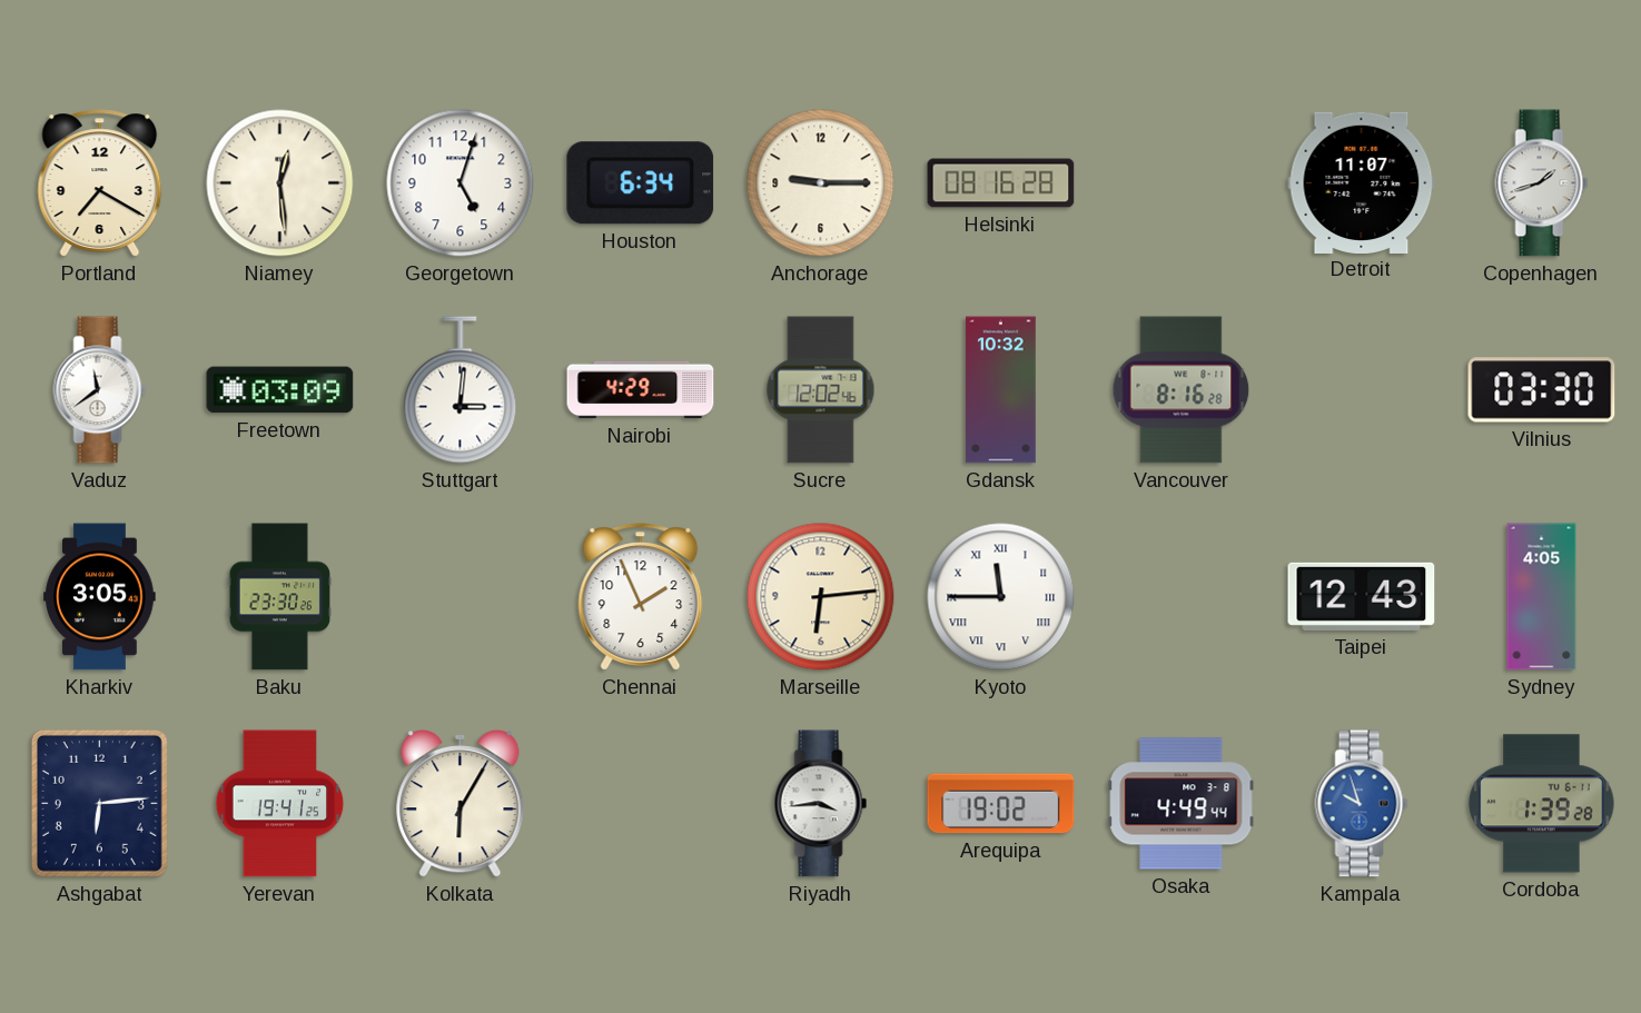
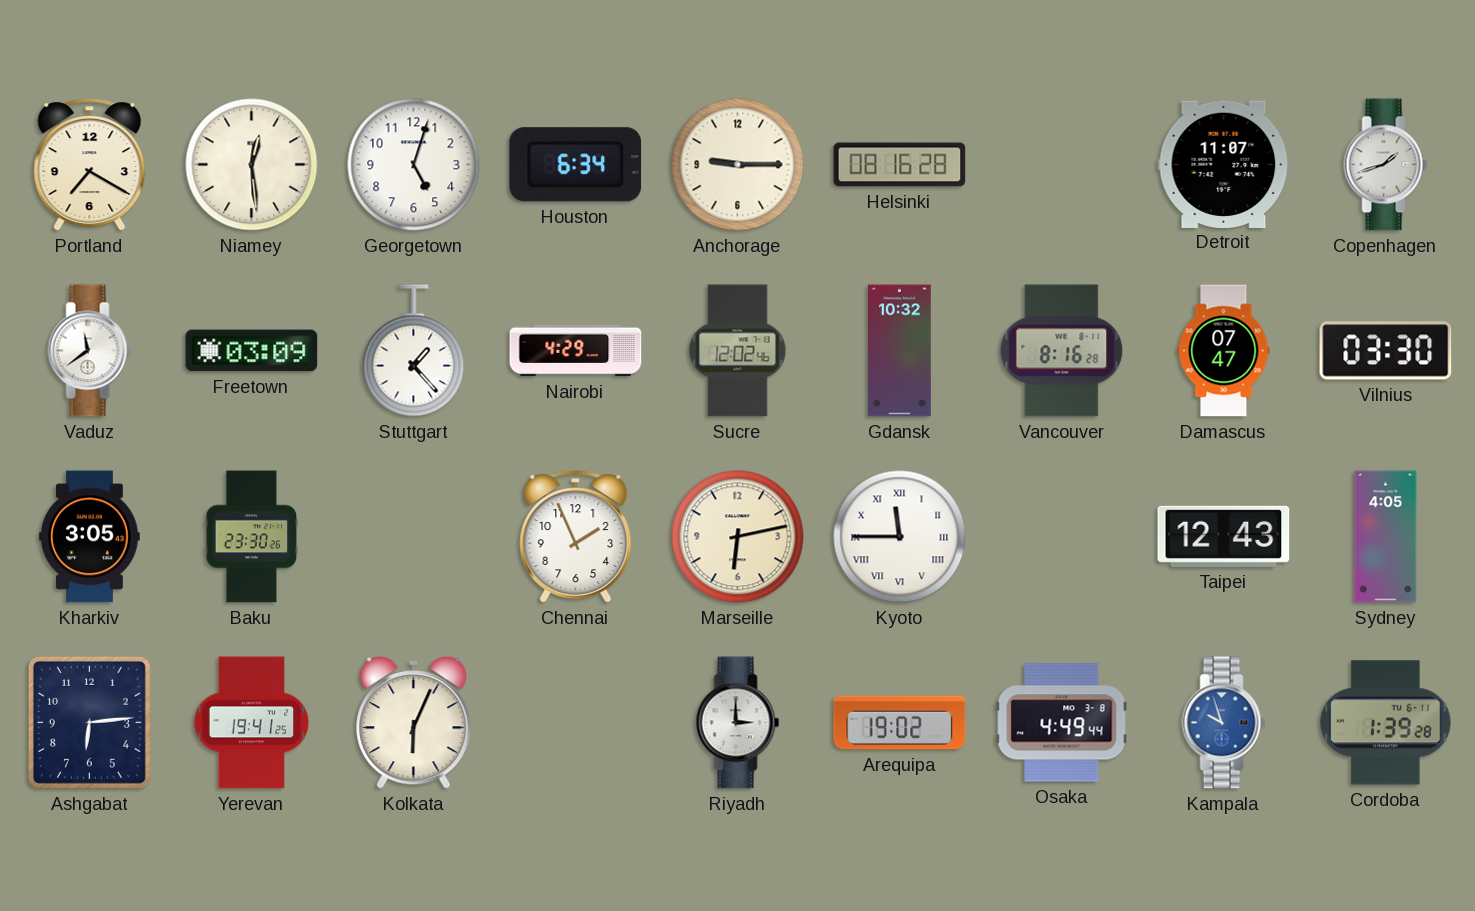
Stuttgart: 3:01 -> 1:23
Damascus: none -> 07:47
Marseille: 6:14 -> 6:13
Kolkata: 6:05 -> 6:04
Riyadh: 3:44 -> 3:00
